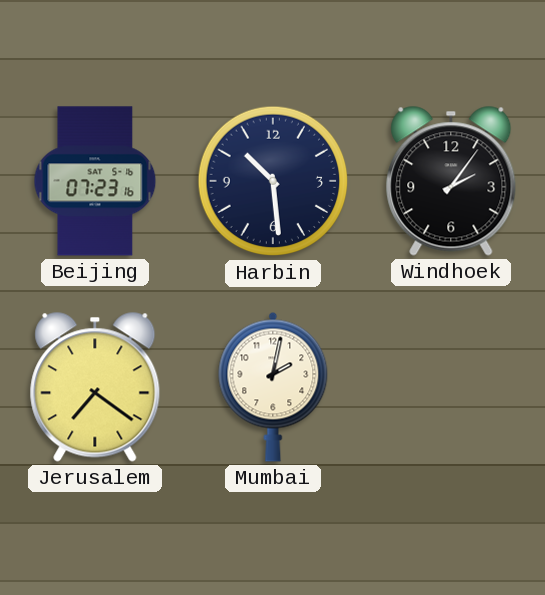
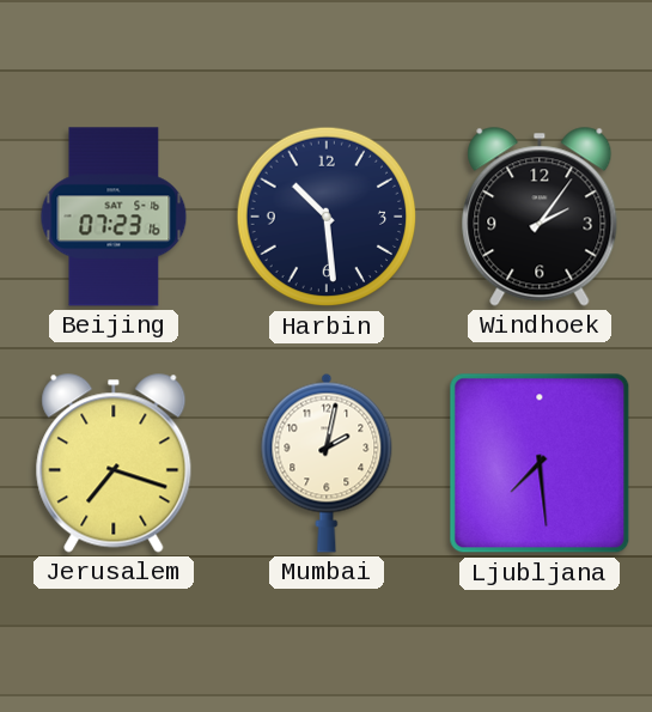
Jerusalem: 7:21 -> 7:18
Ljubljana: none -> 7:29
